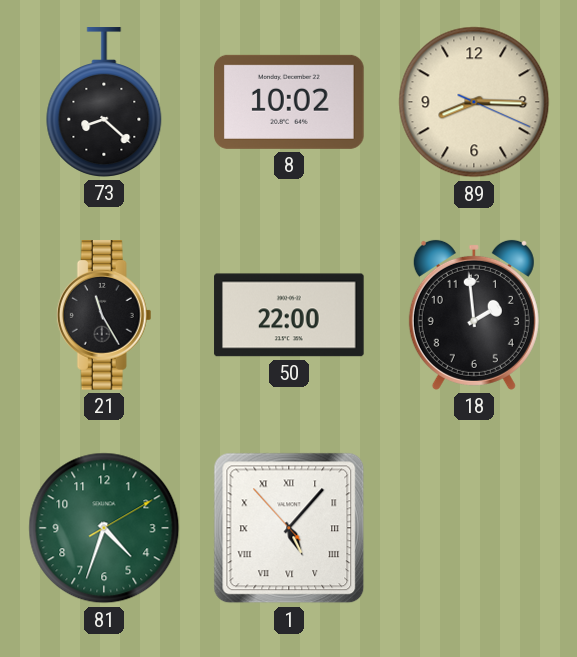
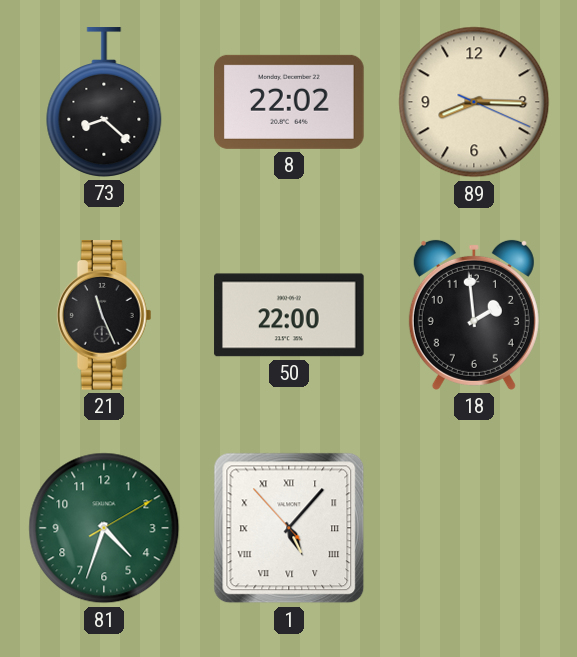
8: 10:02 -> 22:02
21: 11:25 -> 11:26
